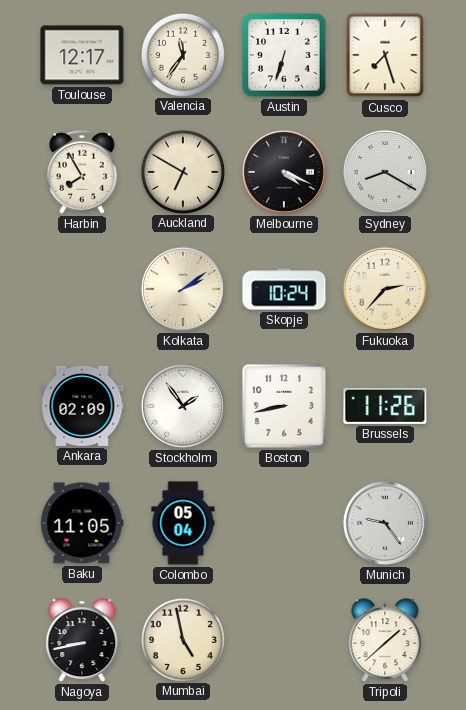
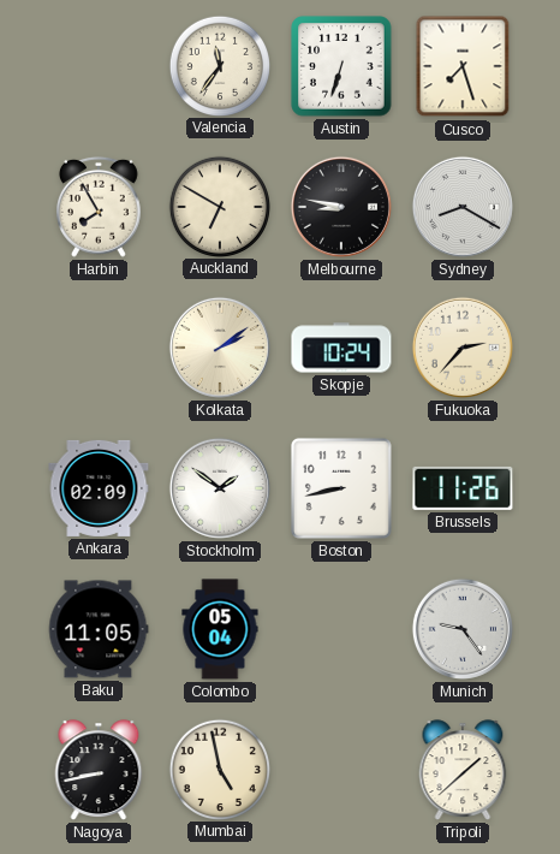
Toulouse: 12:17 -> none
Melbourne: 4:19 -> 8:47
Stockholm: 1:54 -> 1:51
